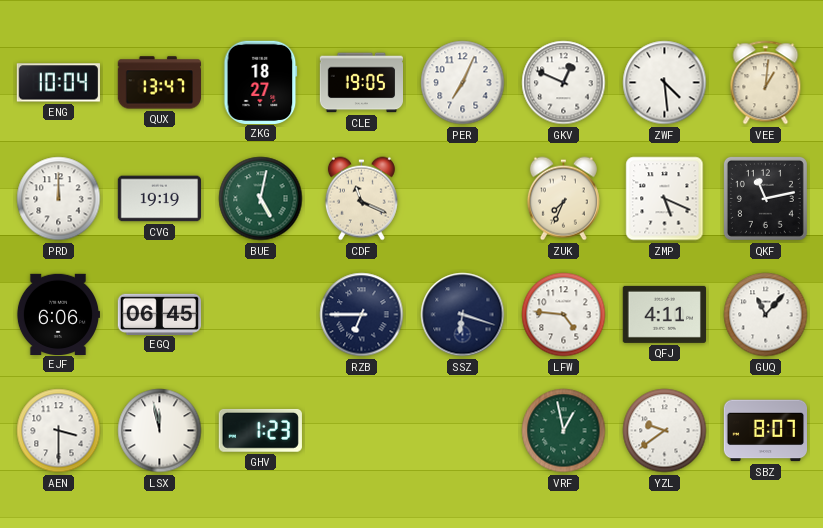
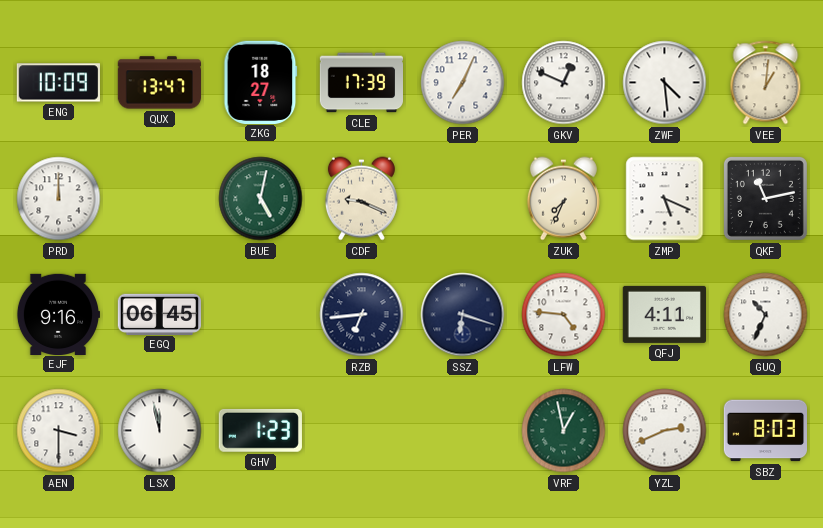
ENG: 10:04 -> 10:09
CLE: 19:05 -> 17:39
CVG: 19:19 -> none
CDF: 11:19 -> 9:19
EJF: 6:06 -> 9:16
RZB: 6:45 -> 6:44
GUQ: 11:07 -> 10:34
YZL: 9:39 -> 2:41
SBZ: 8:07 -> 8:03
